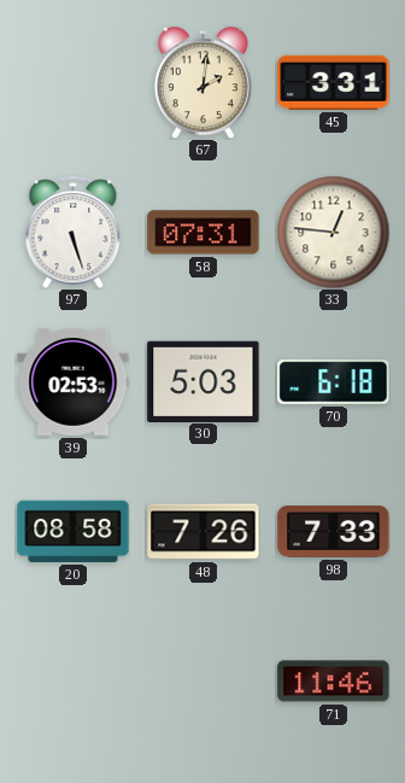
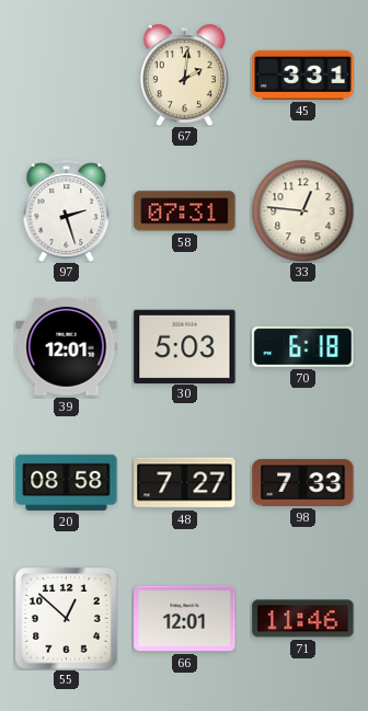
97: 5:27 -> 2:27
39: 02:53 -> 12:01
48: 7:26 -> 7:27
55: none -> 12:52
66: none -> 12:01
